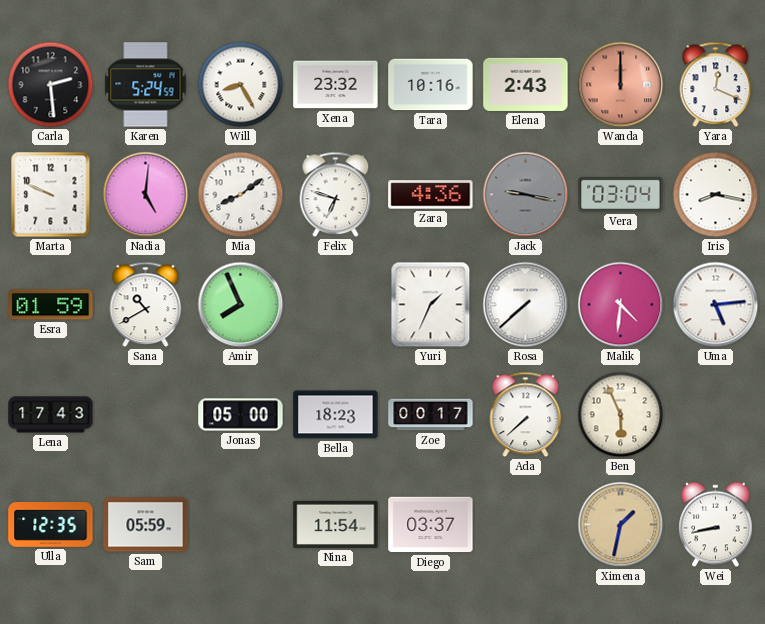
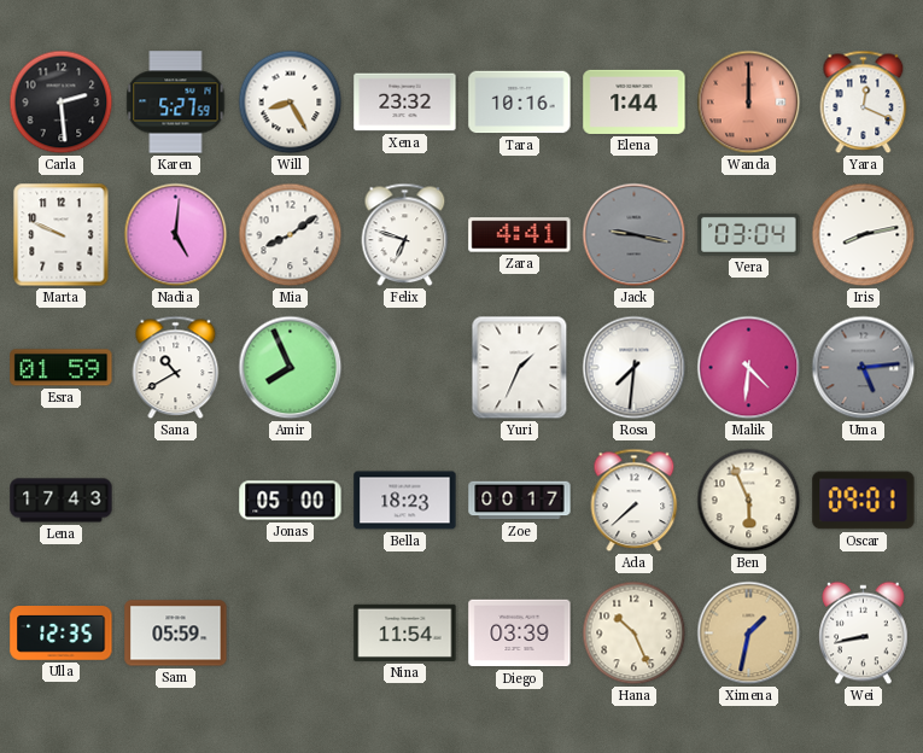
Karen: 5:24 -> 5:27
Elena: 2:43 -> 1:44
Zara: 4:36 -> 4:41
Iris: 8:17 -> 8:13
Rosa: 7:38 -> 7:31
Uma dial: white -> grey
Oscar: none -> 09:01
Diego: 03:37 -> 03:39
Hana: none -> 10:26
